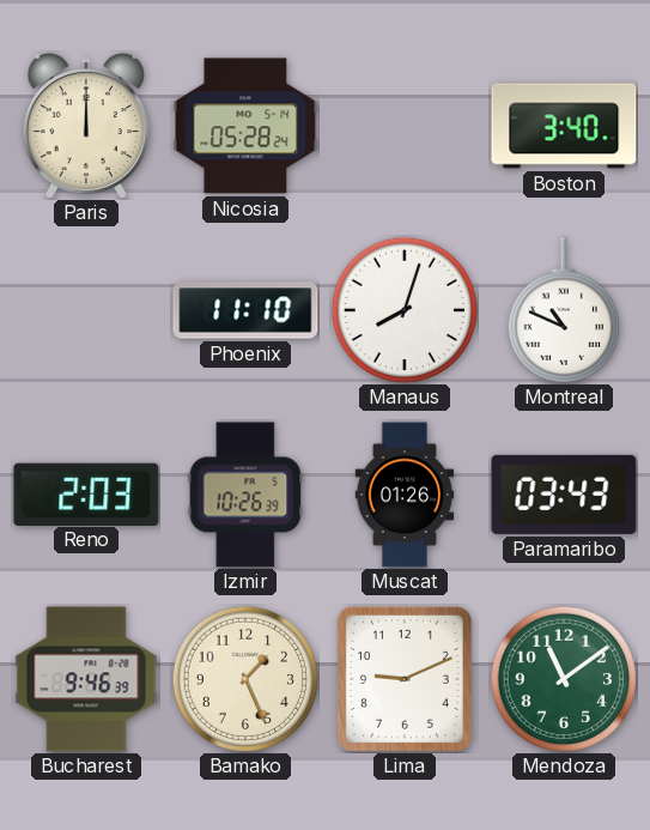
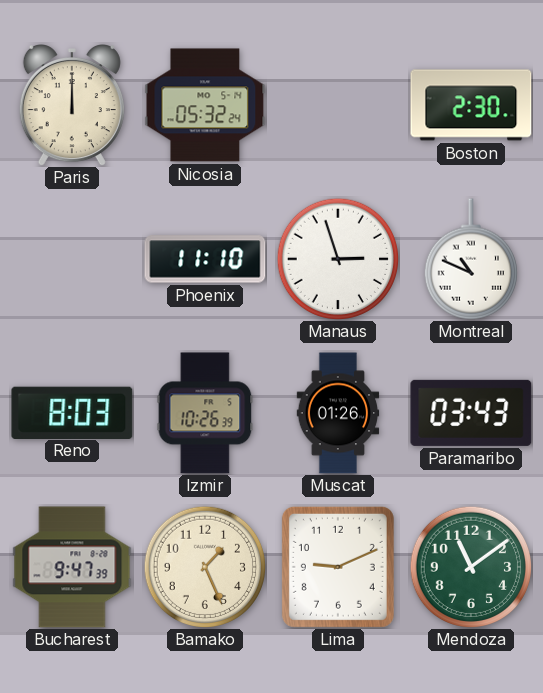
Nicosia: 05:28 -> 05:32
Boston: 3:40 -> 2:30
Manaus: 8:03 -> 2:57
Reno: 2:03 -> 8:03
Bucharest: 9:46 -> 9:47
